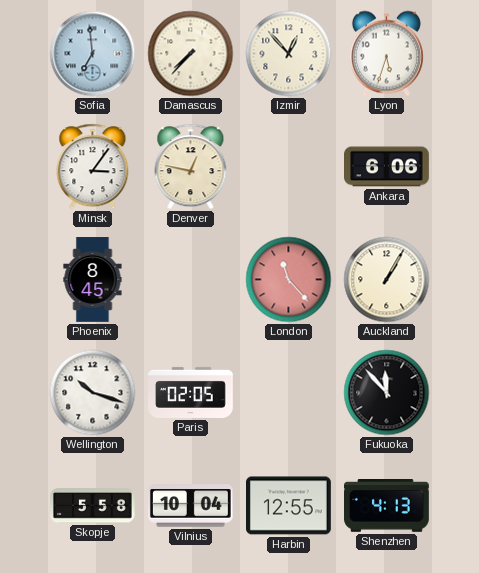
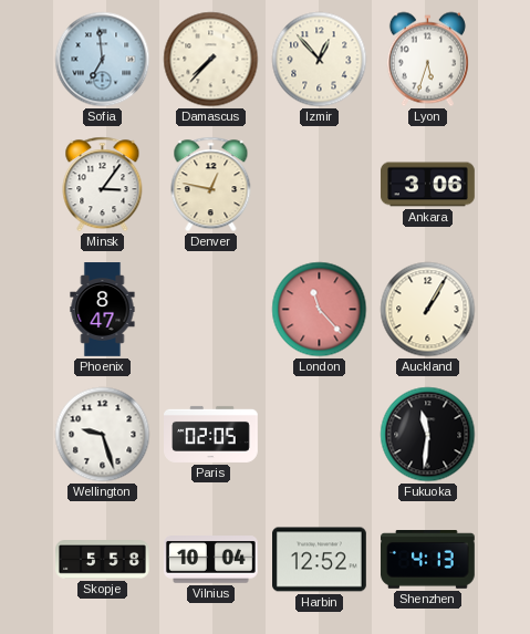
Ankara: 6:06 -> 3:06
Phoenix: 8:45 -> 8:47
Wellington: 10:18 -> 9:27
Fukuoka: 11:53 -> 11:31
Harbin: 12:55 -> 12:52
